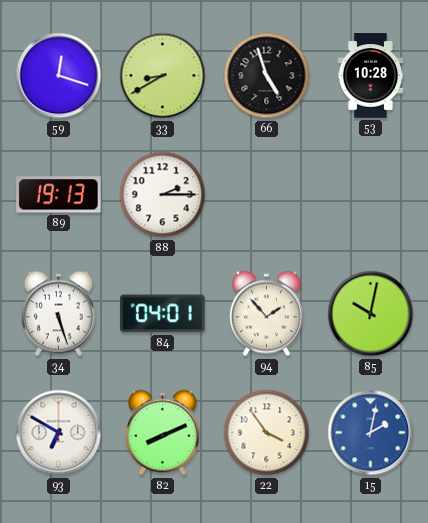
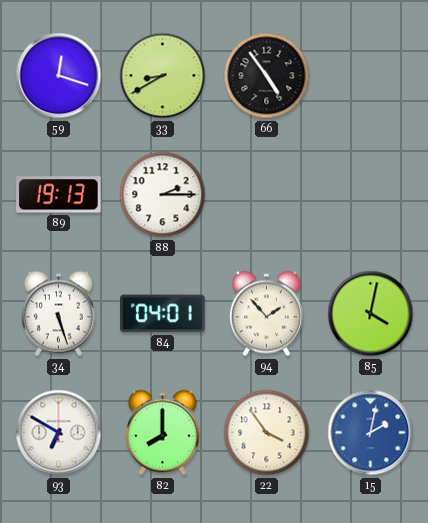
66: 4:57 -> 4:54
53: 10:28 -> none
85: 10:02 -> 4:02
82: 8:11 -> 8:00
